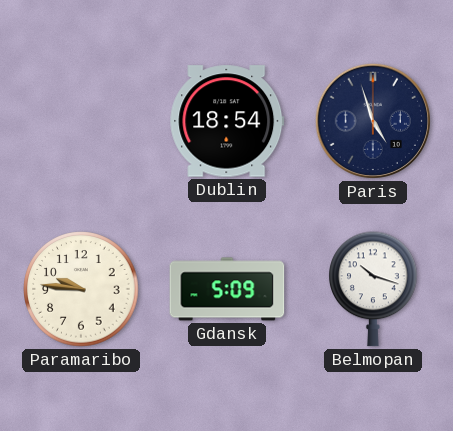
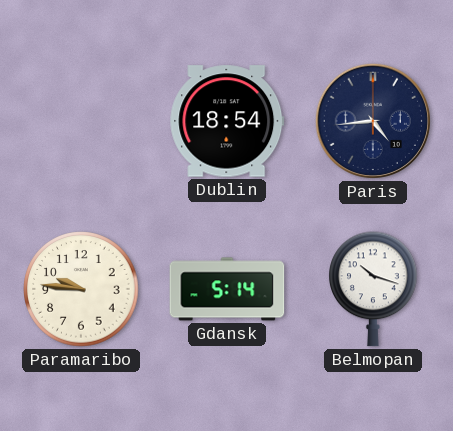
Paris: 4:57 -> 4:44
Gdansk: 5:09 -> 5:14
